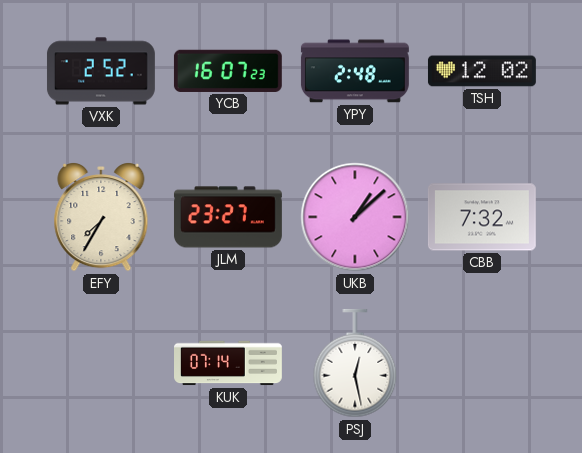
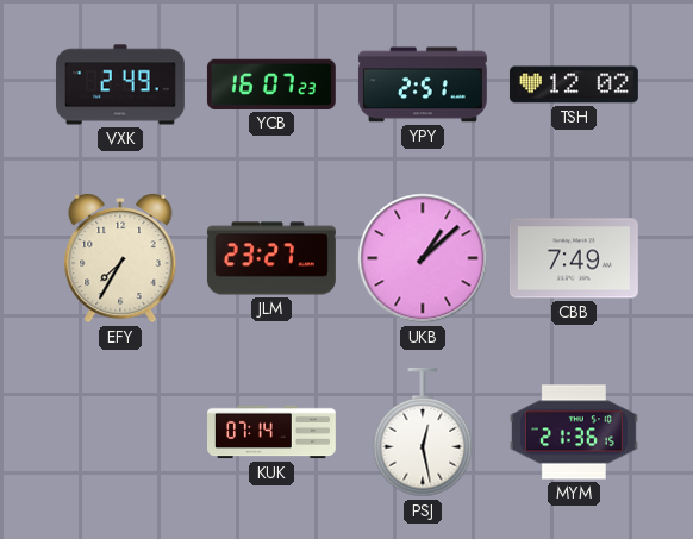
VXK: 2:52 -> 2:49
YPY: 2:48 -> 2:51
CBB: 7:32 -> 7:49
MYM: none -> 21:36
